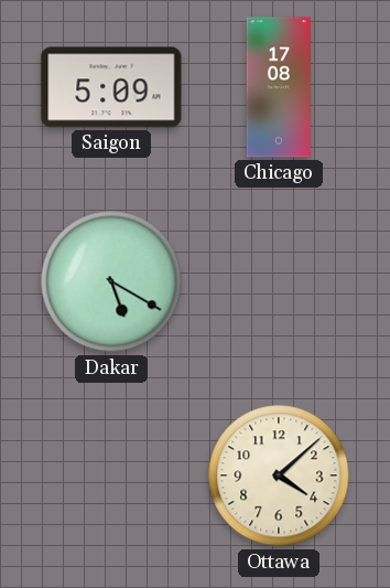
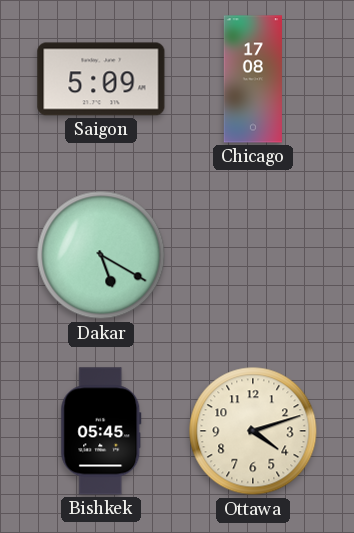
Bishkek: none -> 05:45
Ottawa: 4:08 -> 4:12
